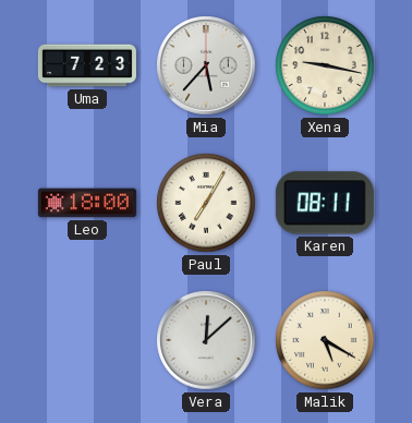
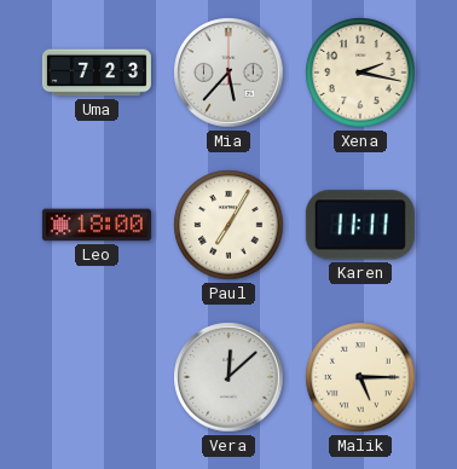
Xena: 9:17 -> 2:17
Karen: 08:11 -> 11:11
Malik: 5:20 -> 5:15
